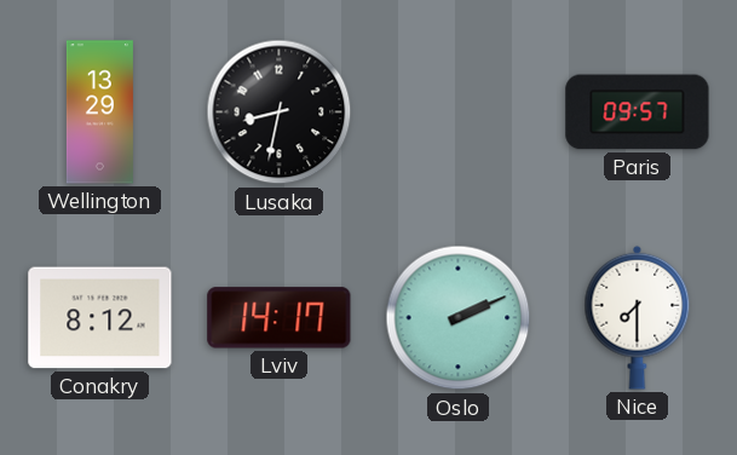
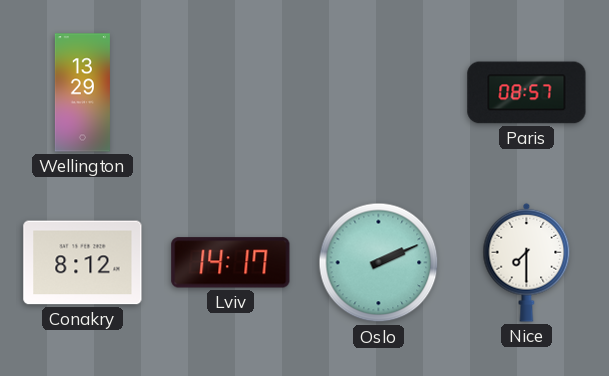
Lusaka: 8:32 -> none
Paris: 09:57 -> 08:57
